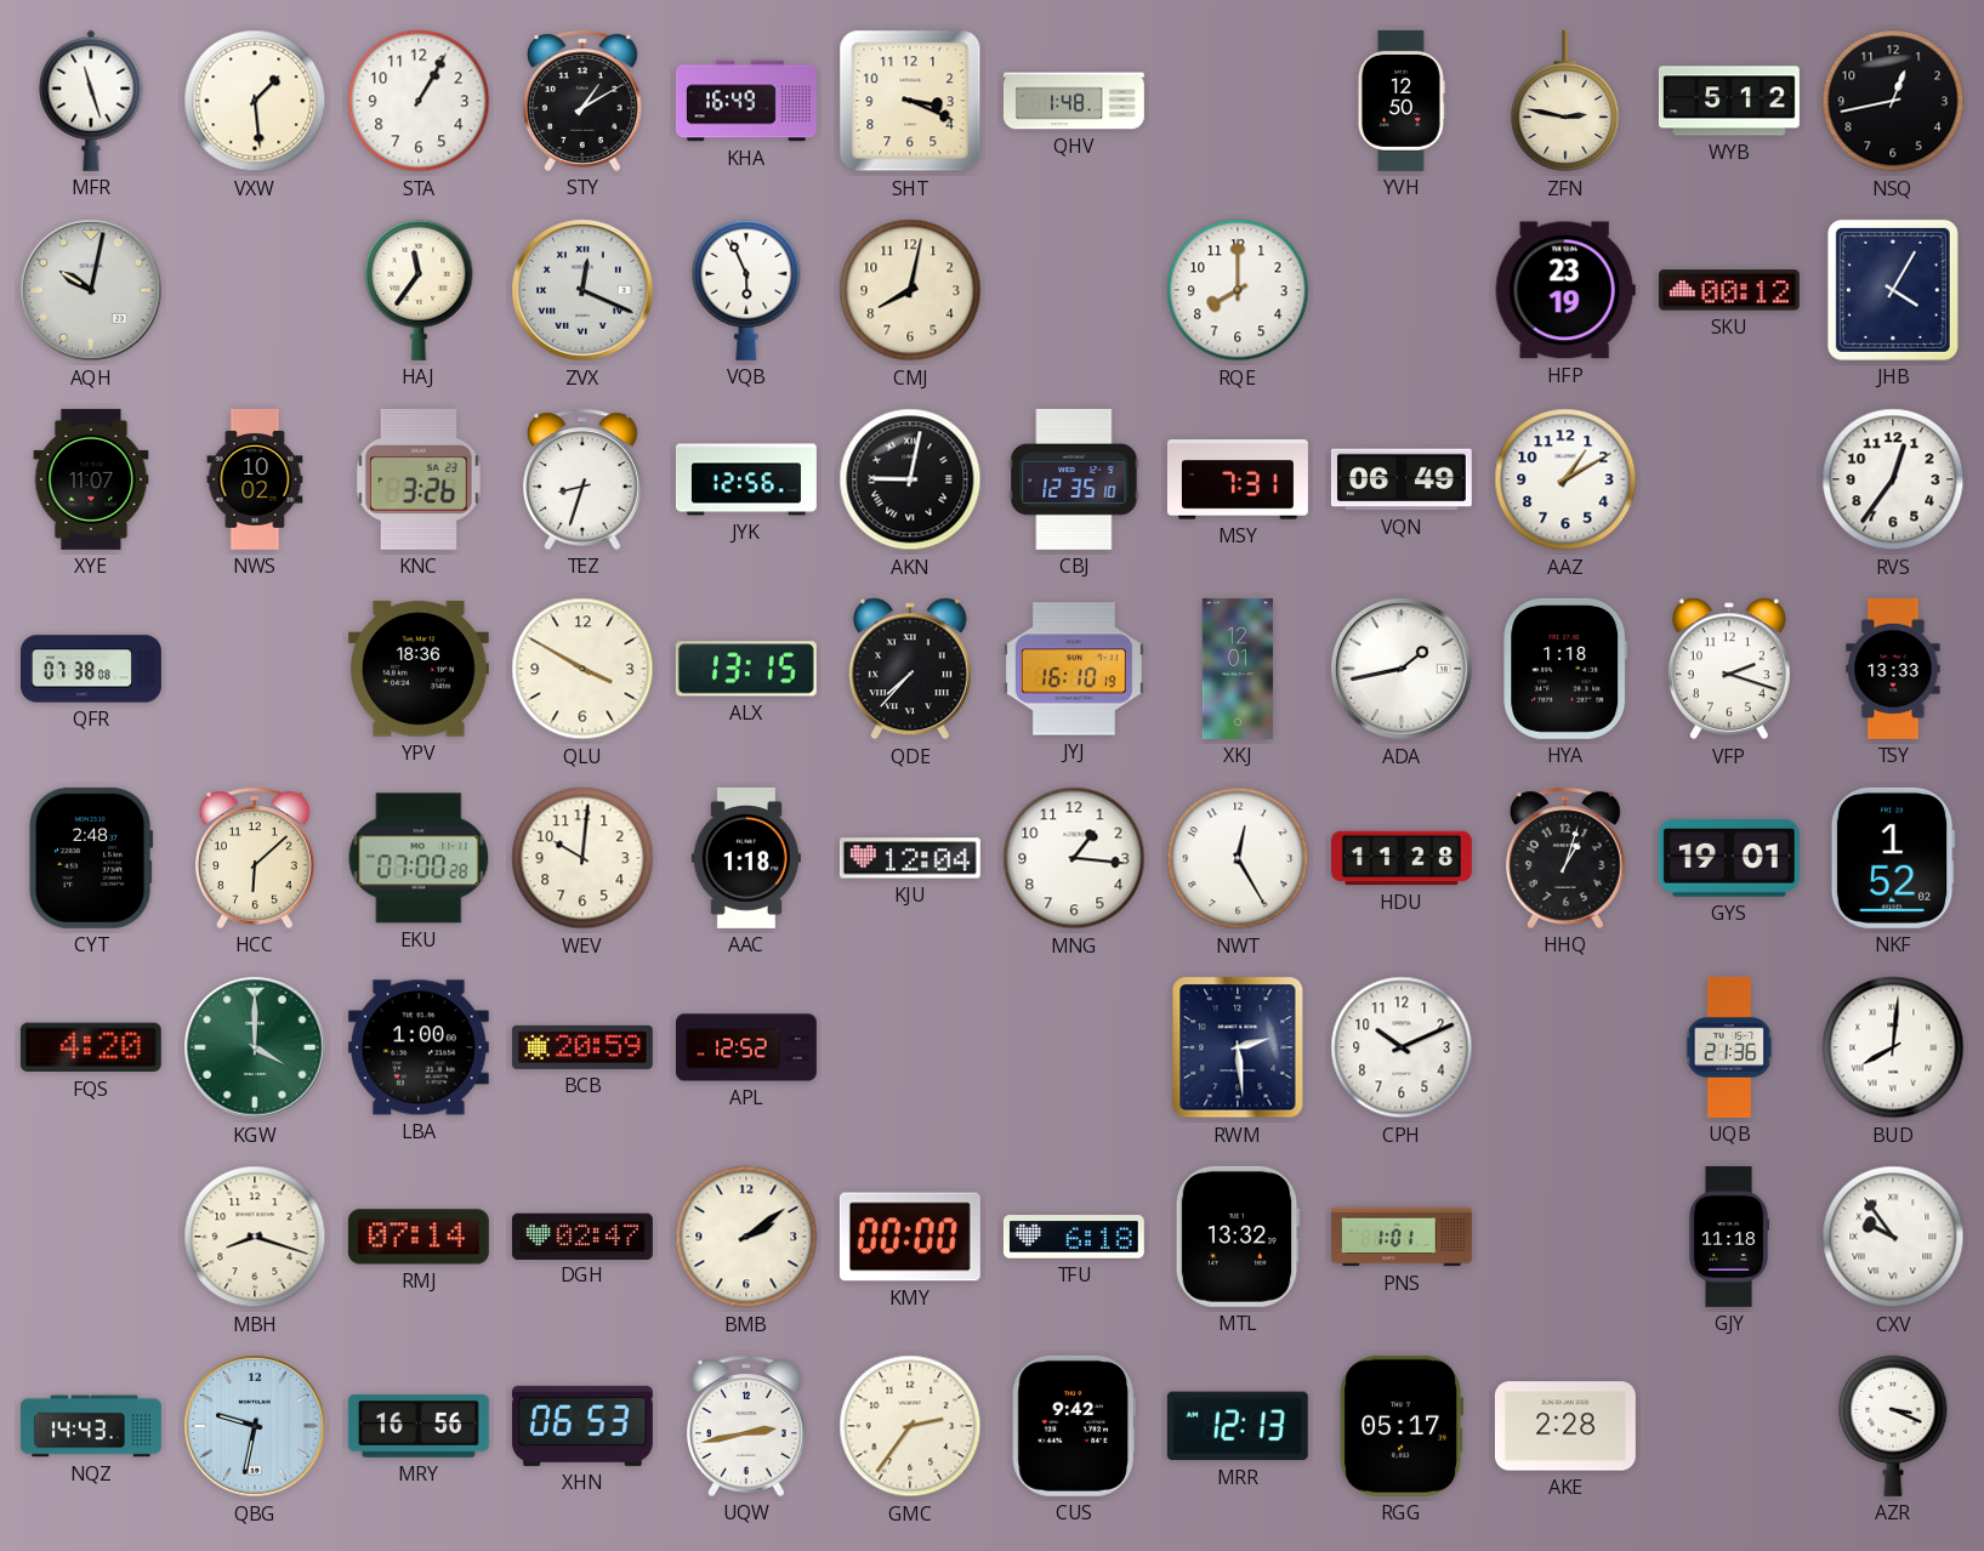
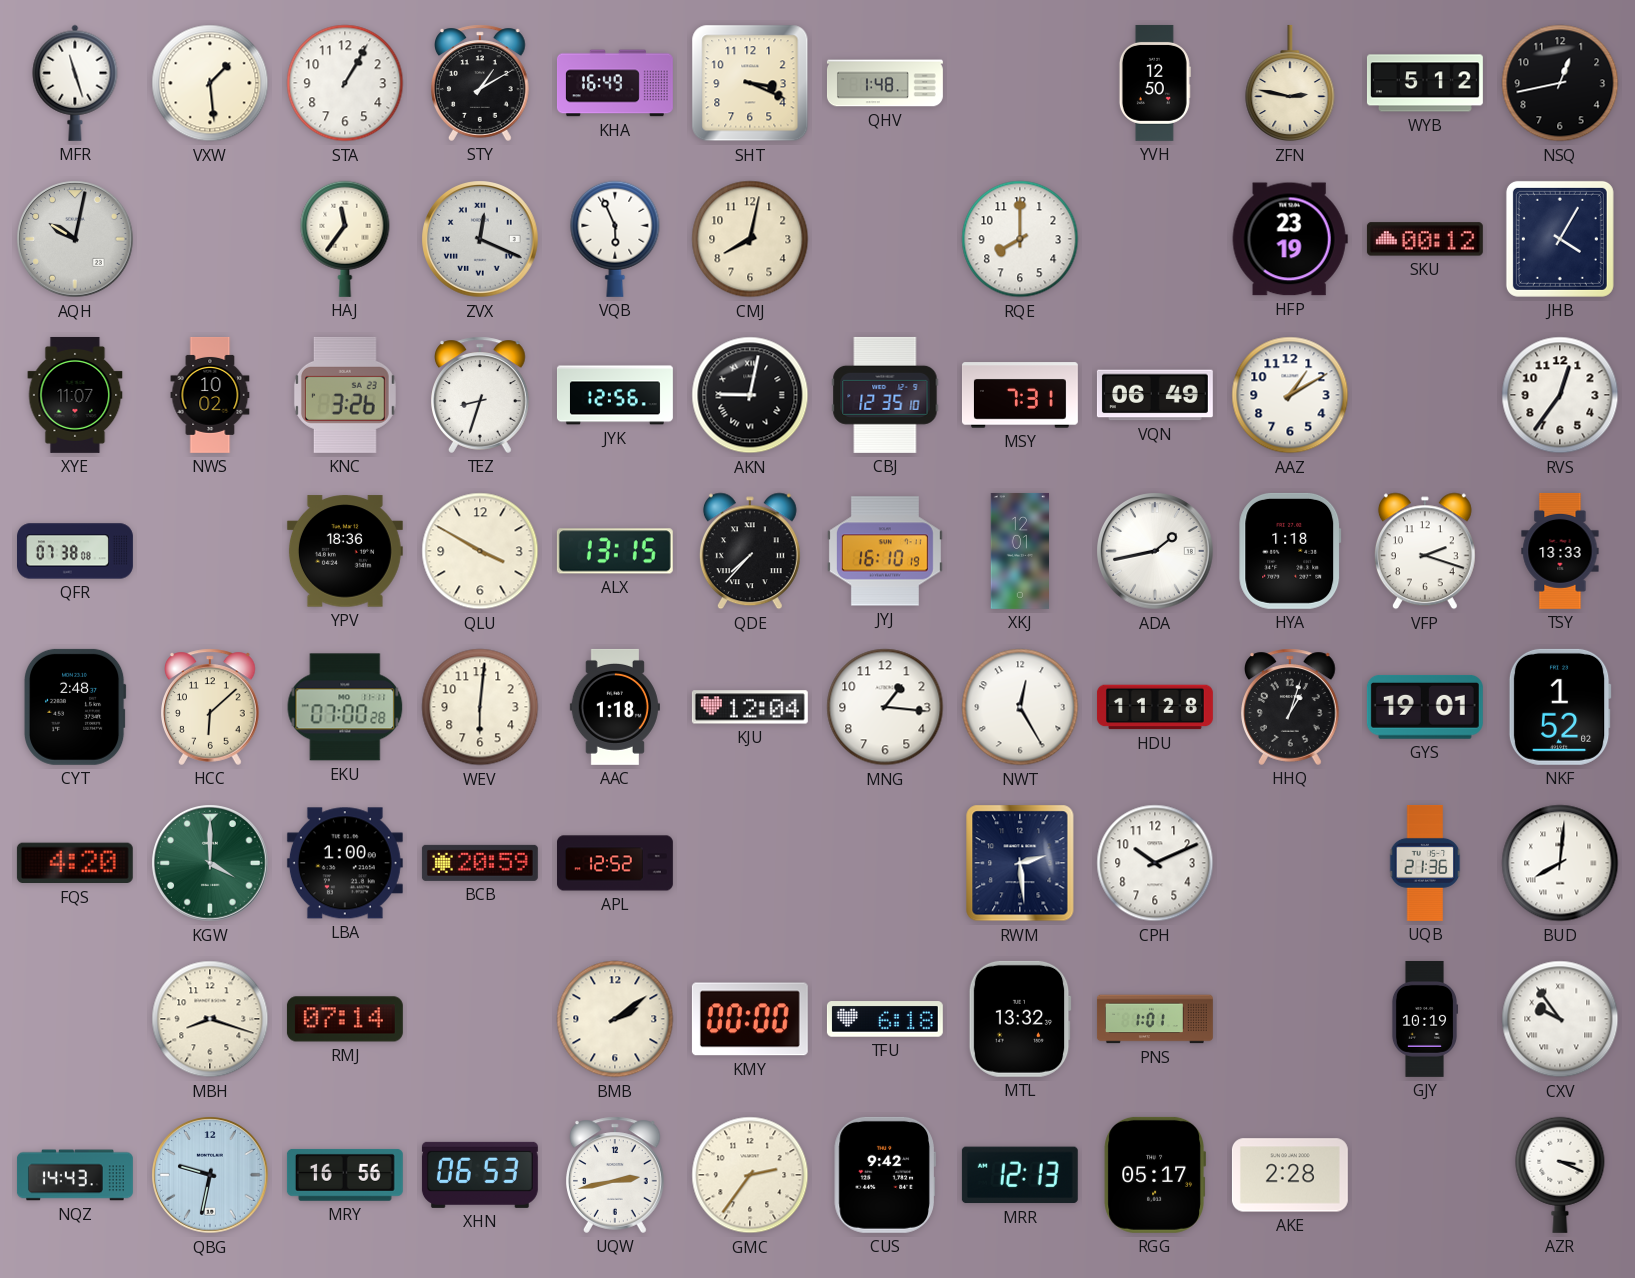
WEV: 10:01 -> 6:01
DGH: 02:47 -> none
GJY: 11:18 -> 10:19
